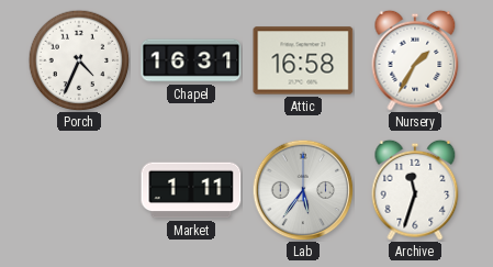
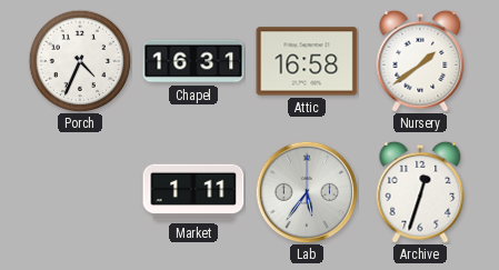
Nursery: 1:35 -> 1:39
Archive: 11:33 -> 12:33
